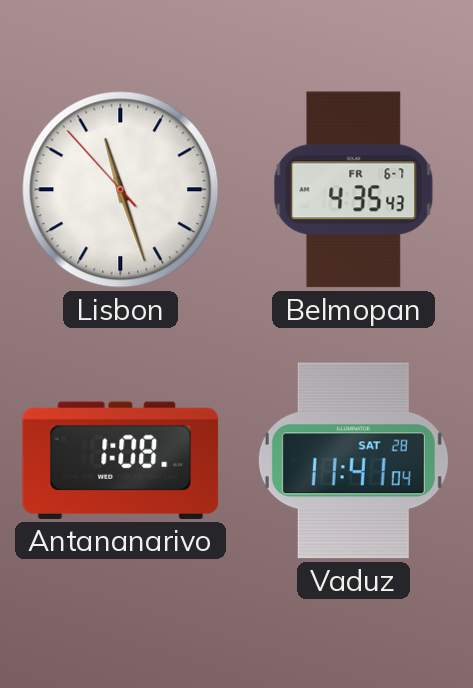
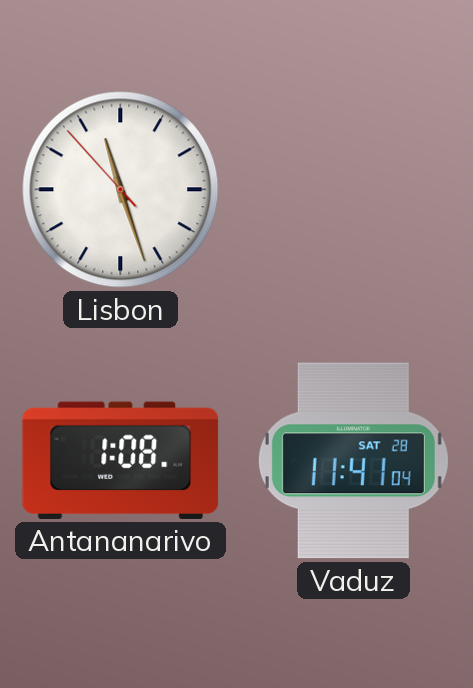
Belmopan: 4:35 -> none
